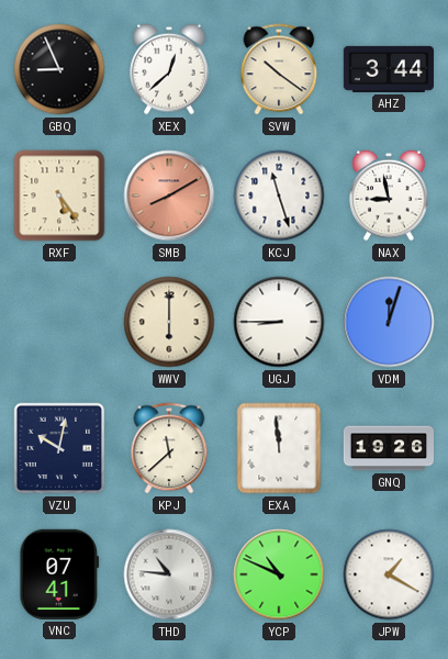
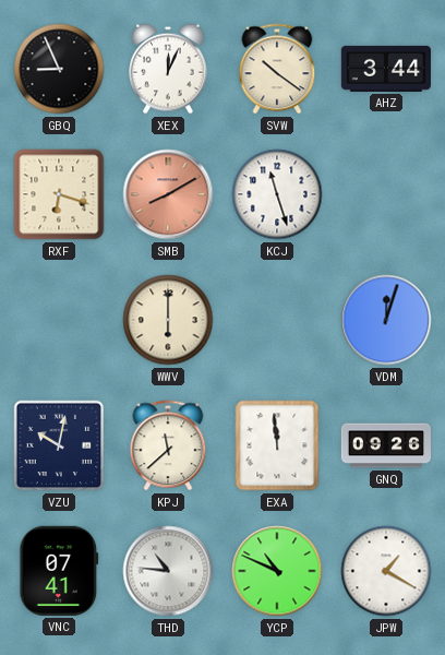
XEX: 12:38 -> 12:04
RXF: 5:24 -> 6:18
NAX: 8:58 -> none
UGJ: 8:45 -> none
GNQ: 19:26 -> 09:26
